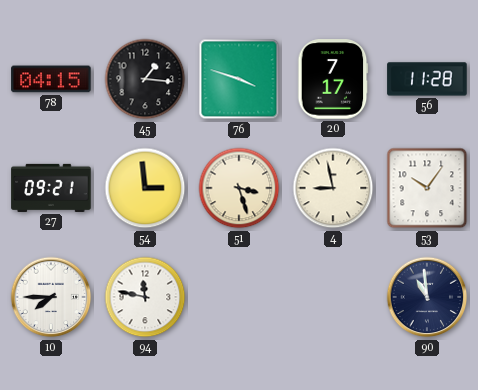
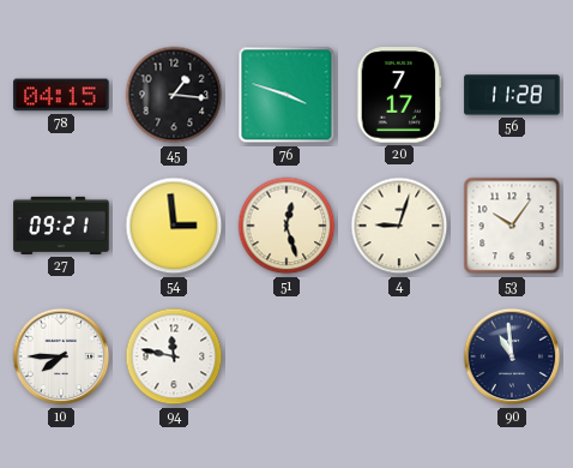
51: 3:27 -> 12:27
4: 8:58 -> 9:03
